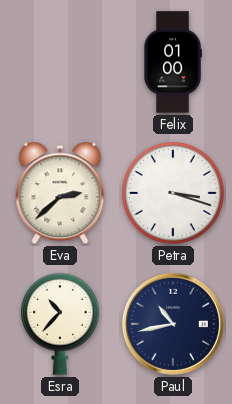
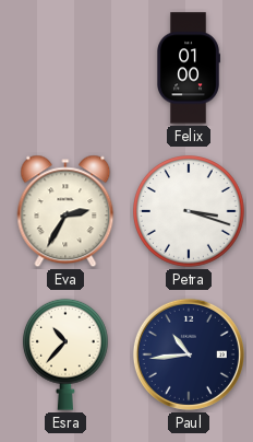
Eva: 2:38 -> 2:35
Paul: 10:43 -> 10:44
